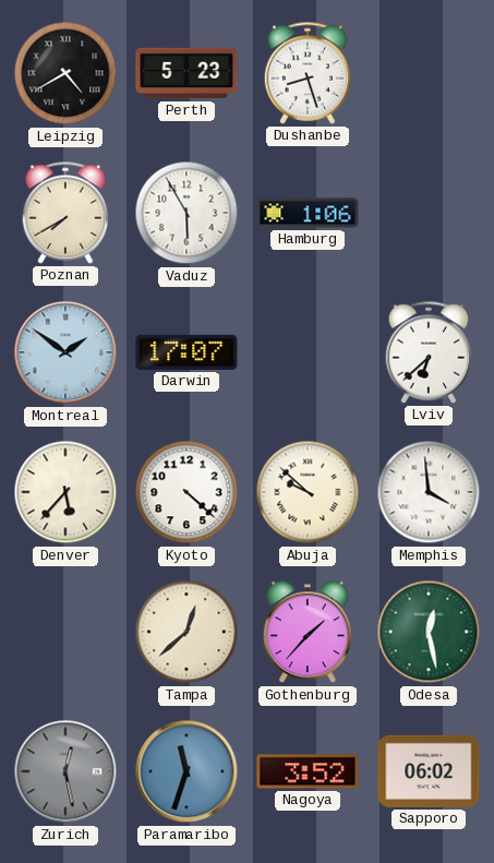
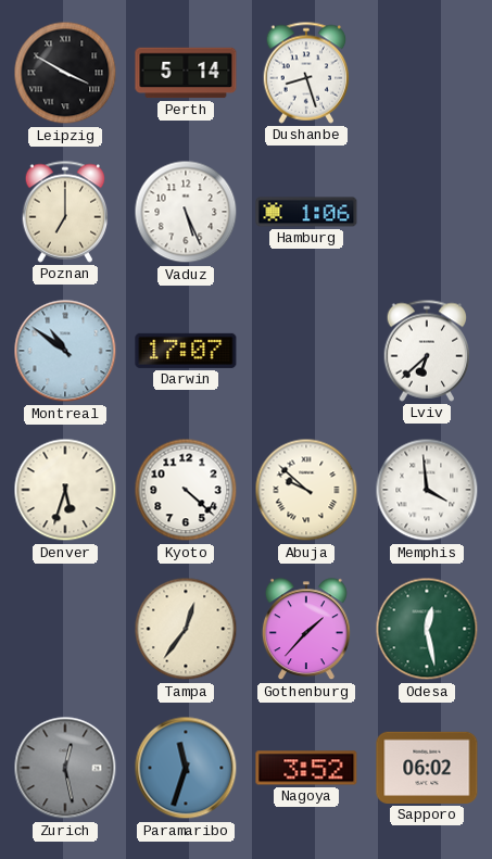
Leipzig: 4:40 -> 3:50
Perth: 5:23 -> 5:14
Poznan: 7:40 -> 7:00
Vaduz: 5:55 -> 5:26
Montreal: 1:51 -> 10:51
Denver: 5:37 -> 5:33
Tampa: 12:38 -> 12:36
